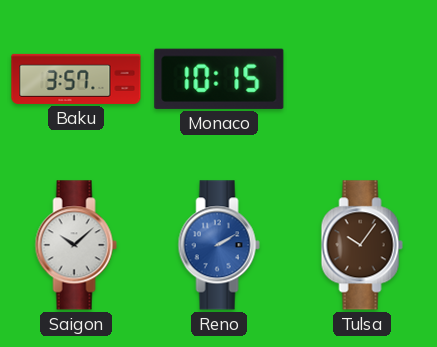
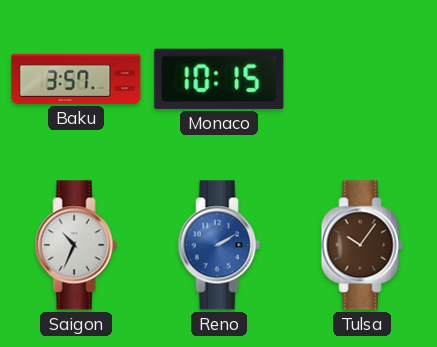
Saigon: 10:08 -> 10:34
